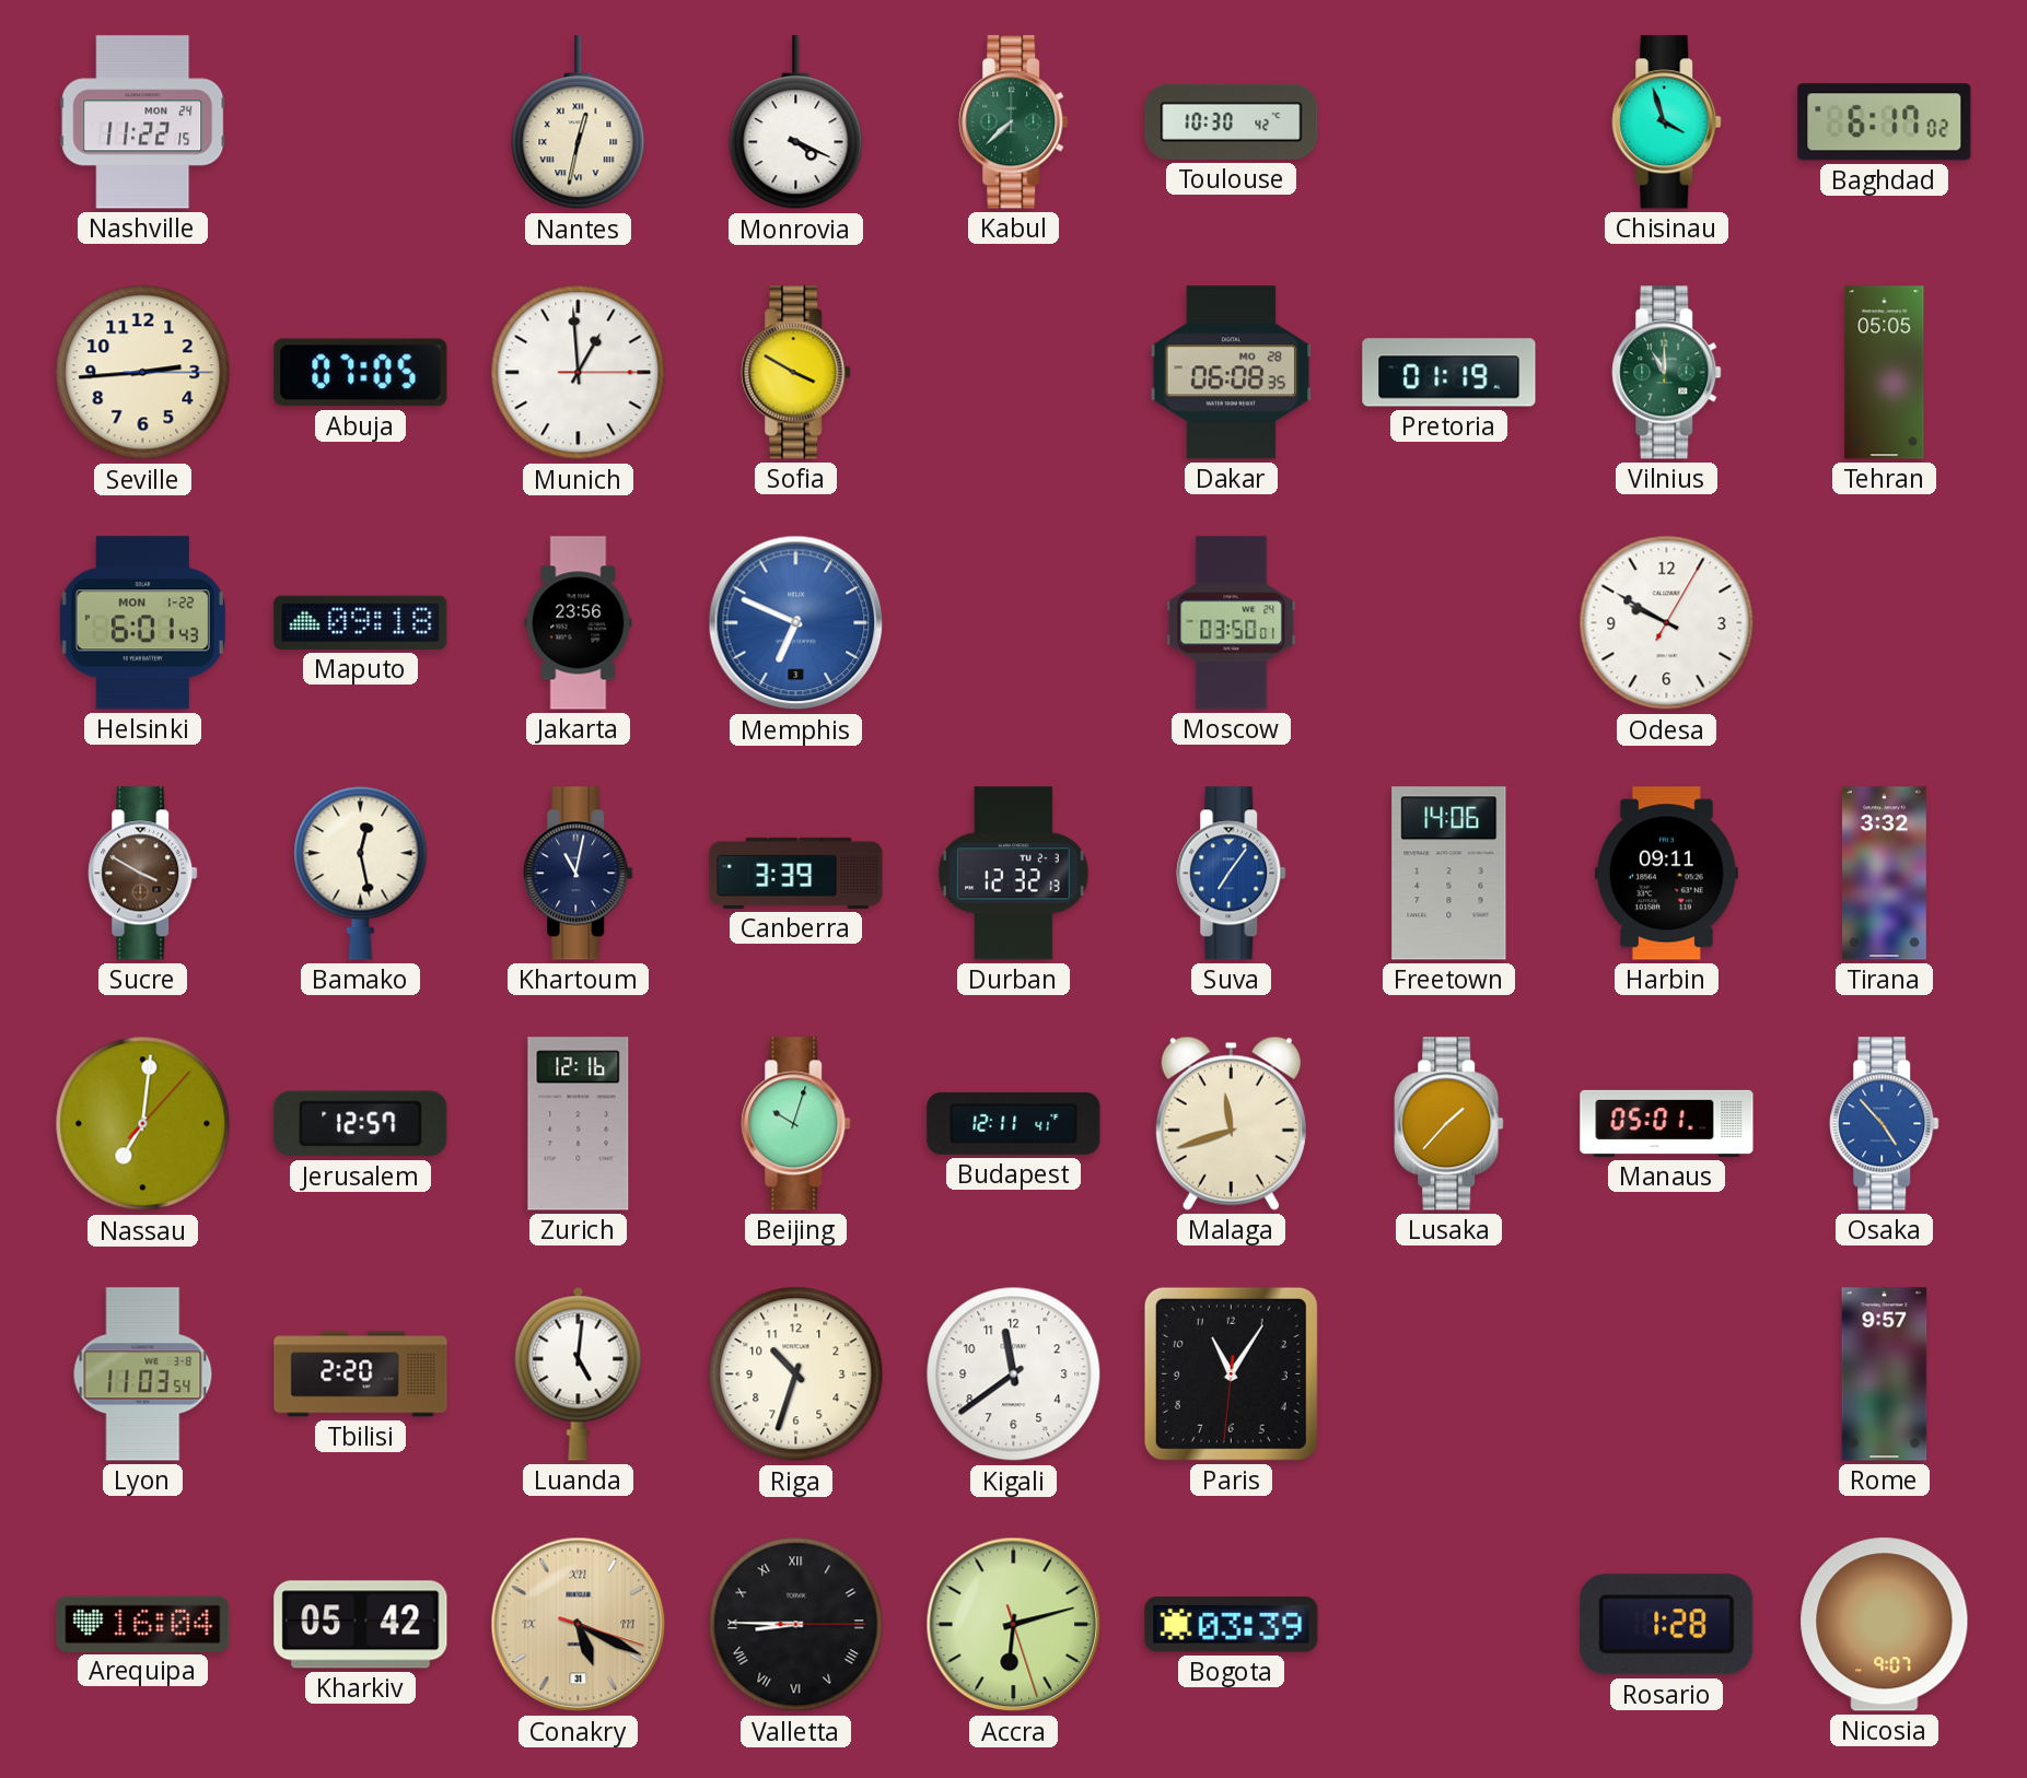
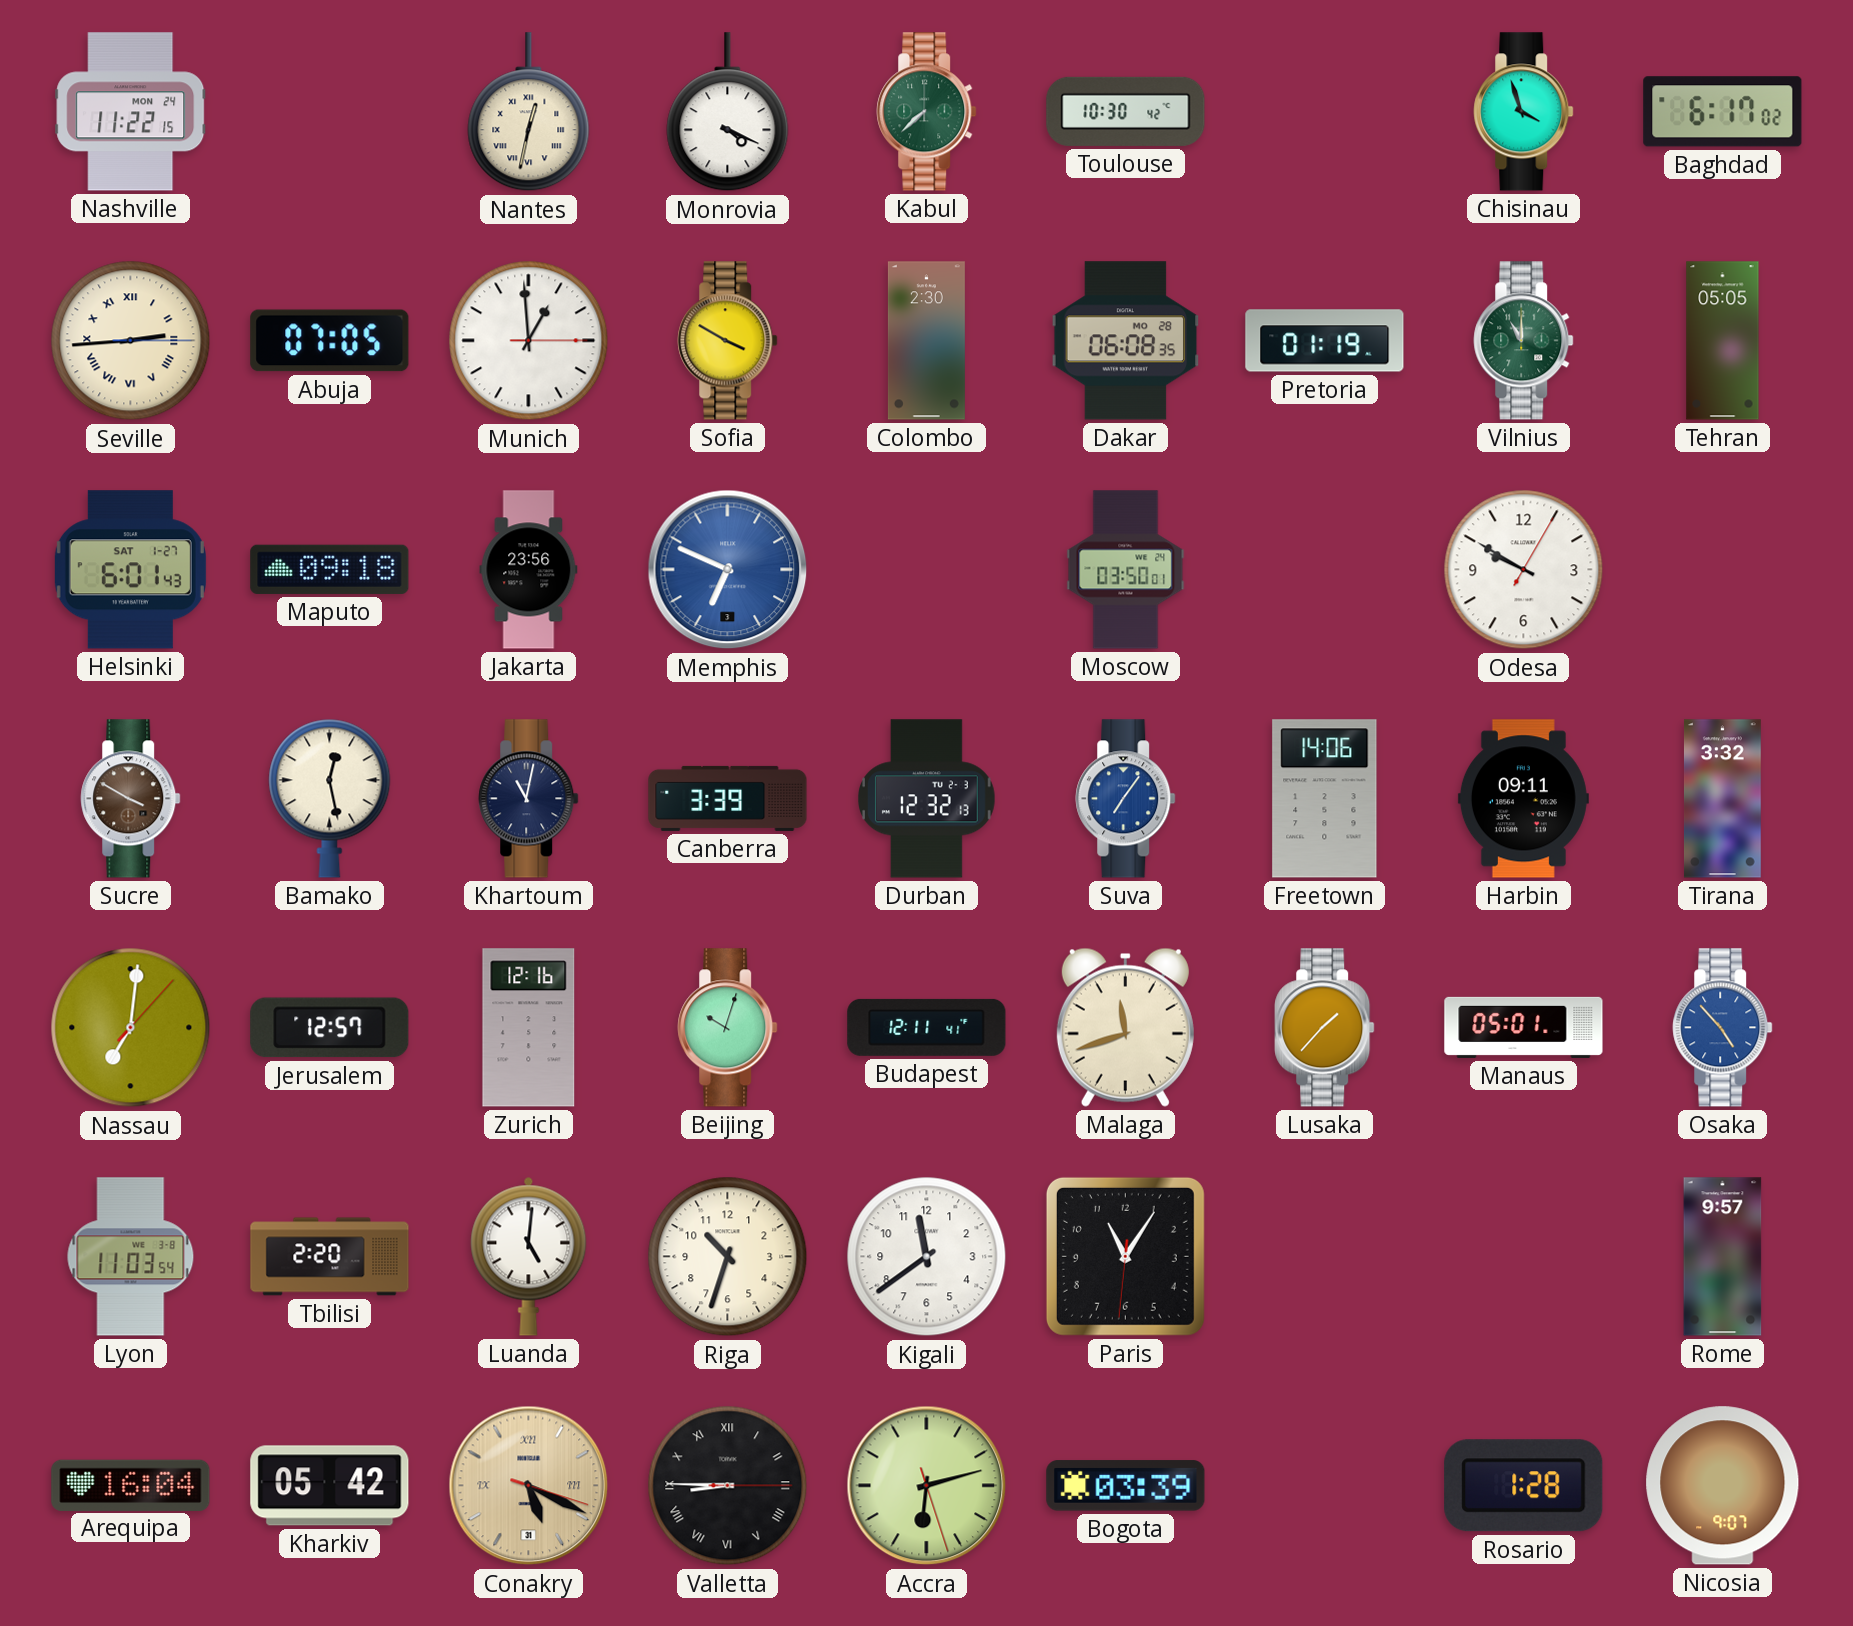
Seville numerals: Arabic -> Roman
Colombo: none -> 2:30
Helsinki date: MON 1-22 -> SAT 1-27
